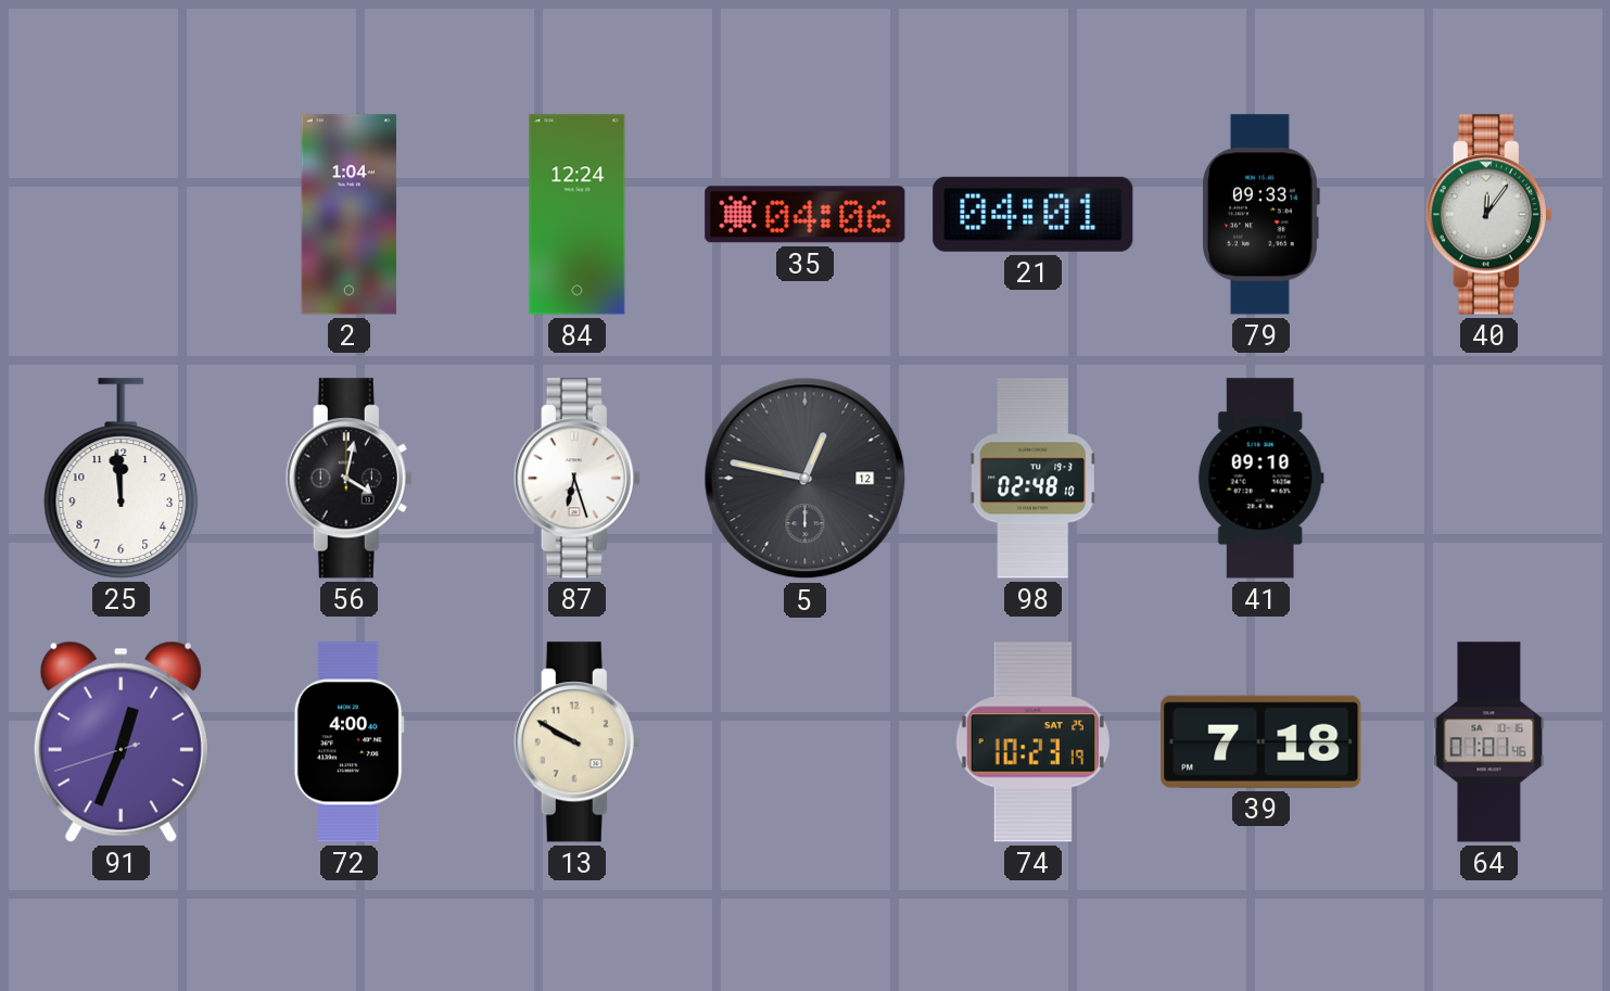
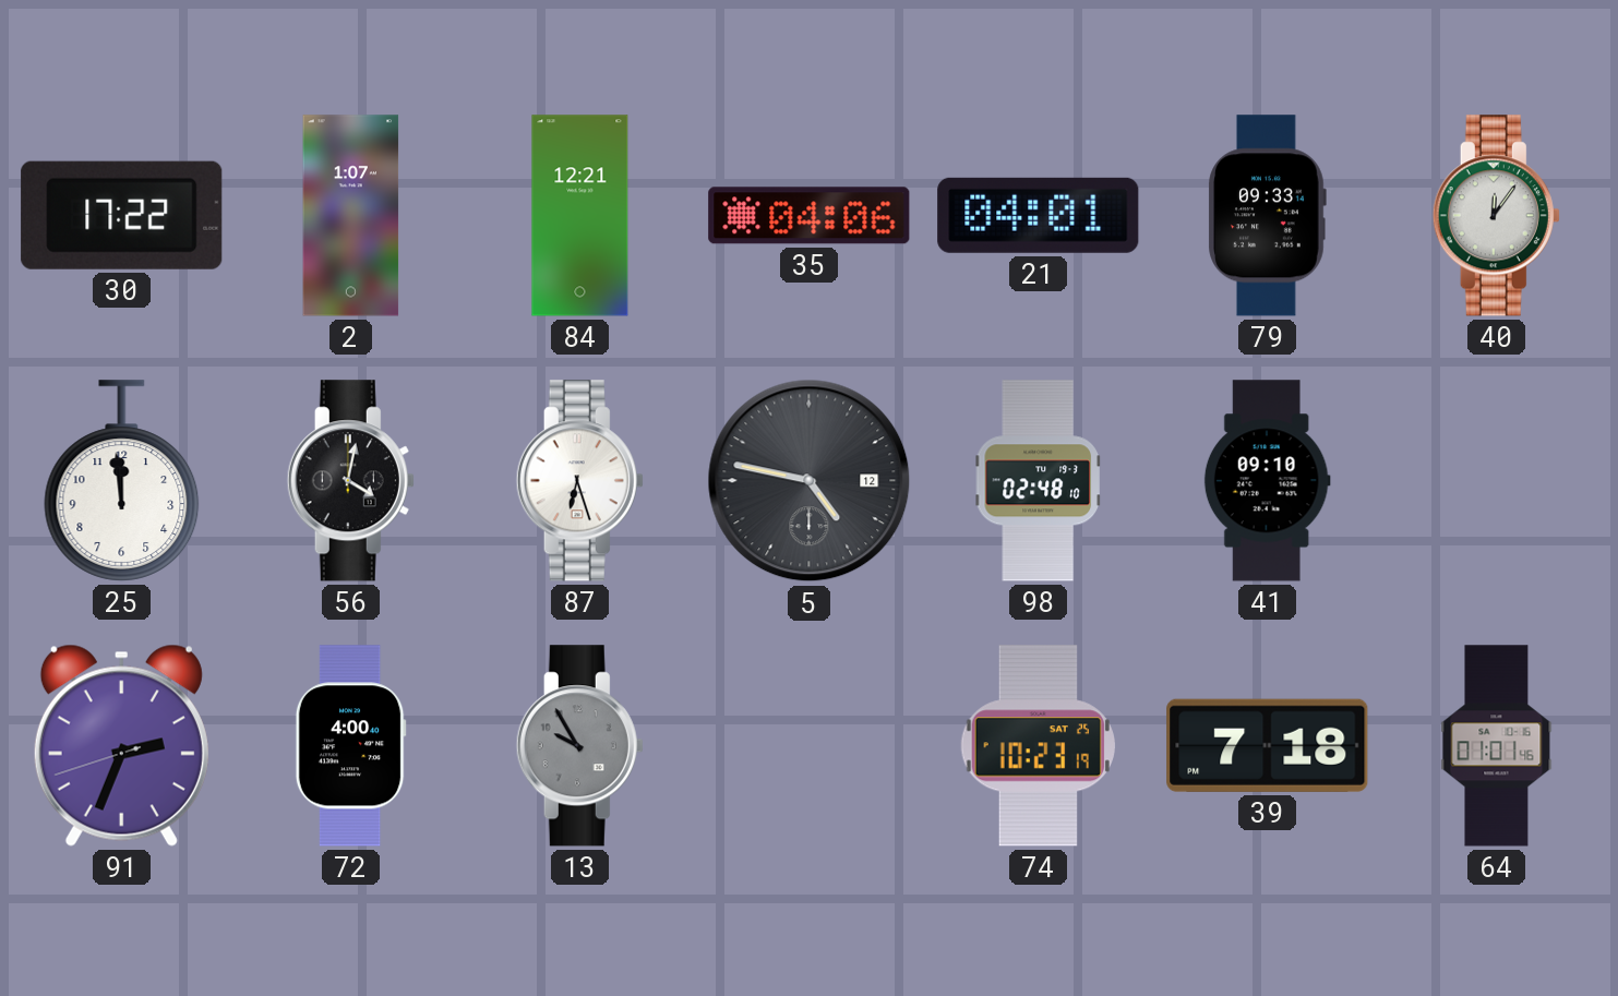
30: none -> 17:22
2: 1:04 -> 1:07
84: 12:24 -> 12:21
5: 12:47 -> 4:47
91: 12:33 -> 2:33
13: 9:50 -> 9:55
13 dial: cream -> grey
